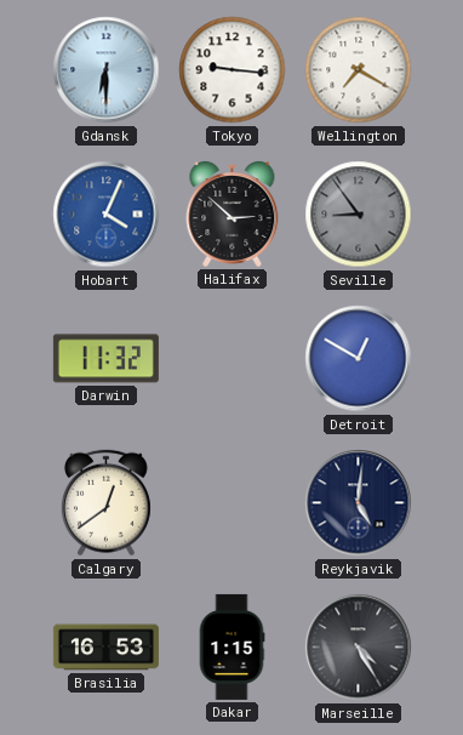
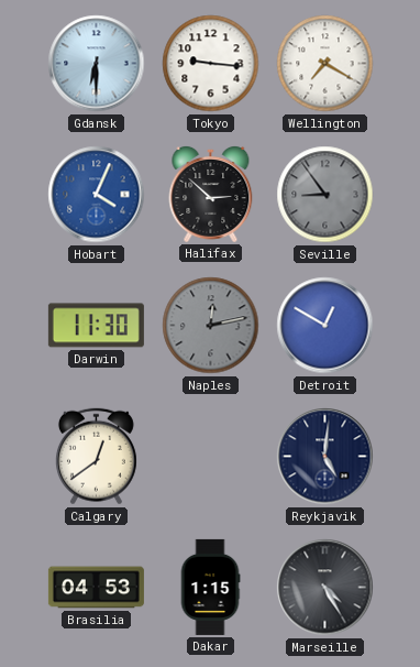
Darwin: 11:32 -> 11:30
Naples: none -> 12:13
Brasilia: 16:53 -> 04:53
